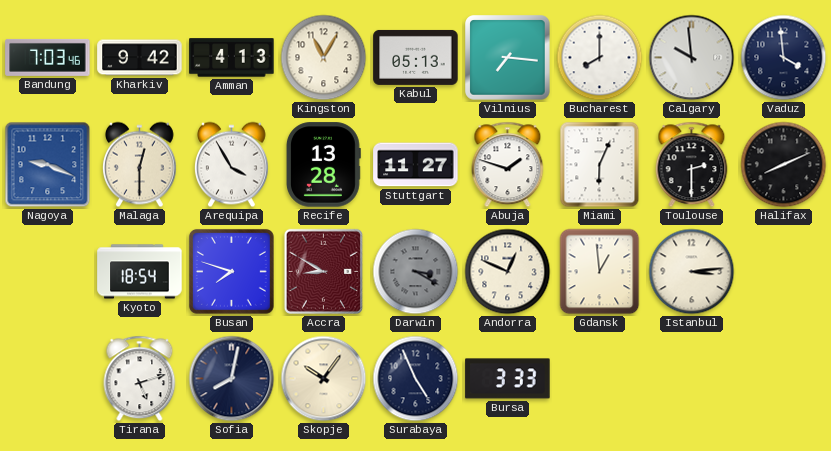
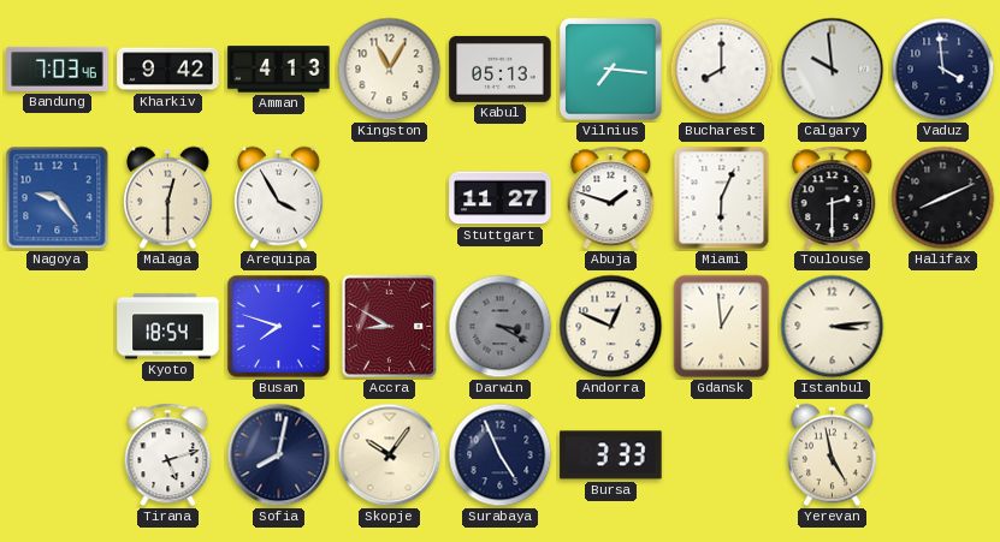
Nagoya: 9:19 -> 9:24
Recife: 13:28 -> none
Yerevan: none -> 4:58
